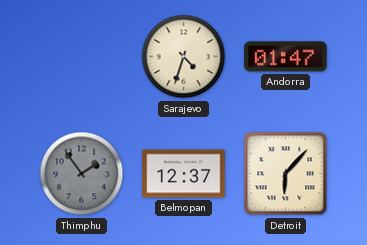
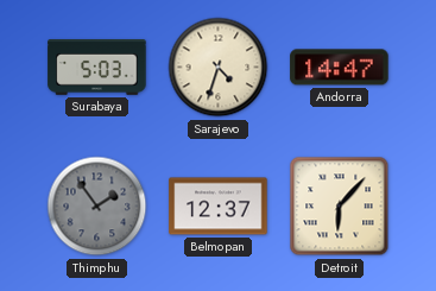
Surabaya: none -> 5:03
Andorra: 01:47 -> 14:47
